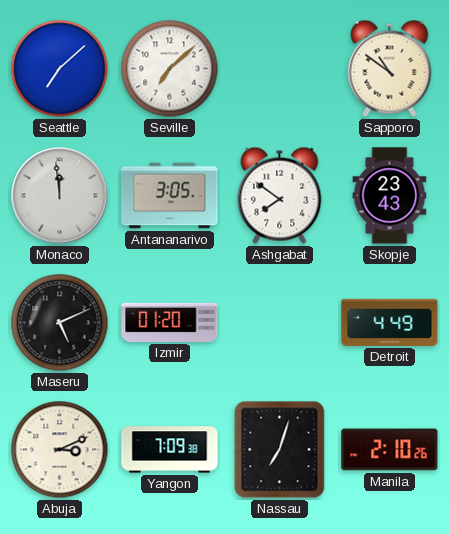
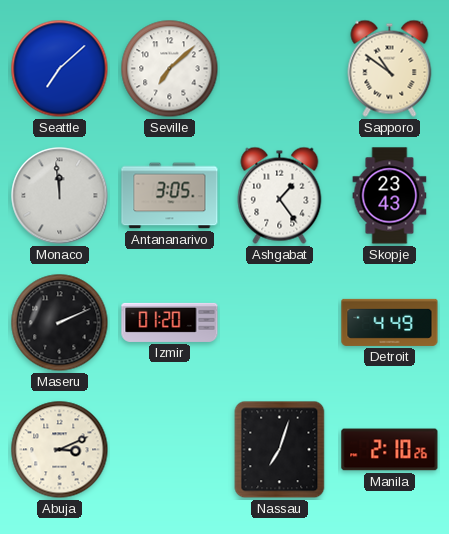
Ashgabat: 7:51 -> 1:24
Maseru: 5:11 -> 2:11
Yangon: 7:09 -> none
